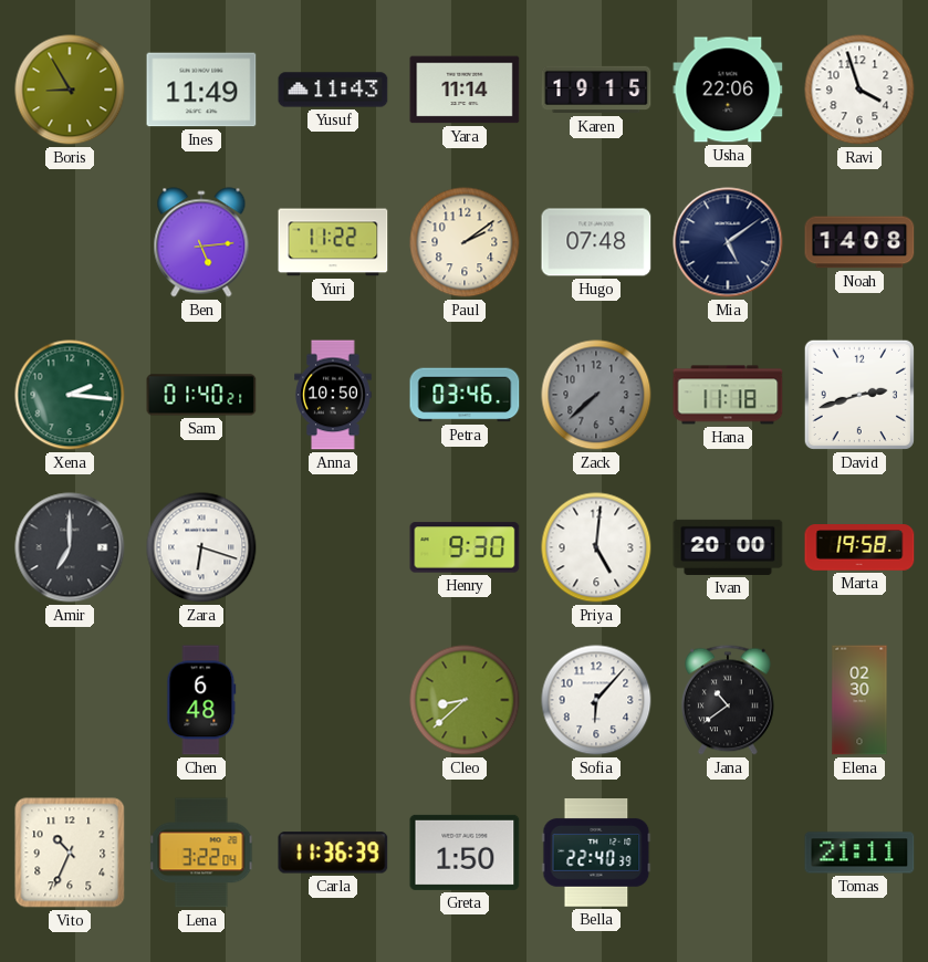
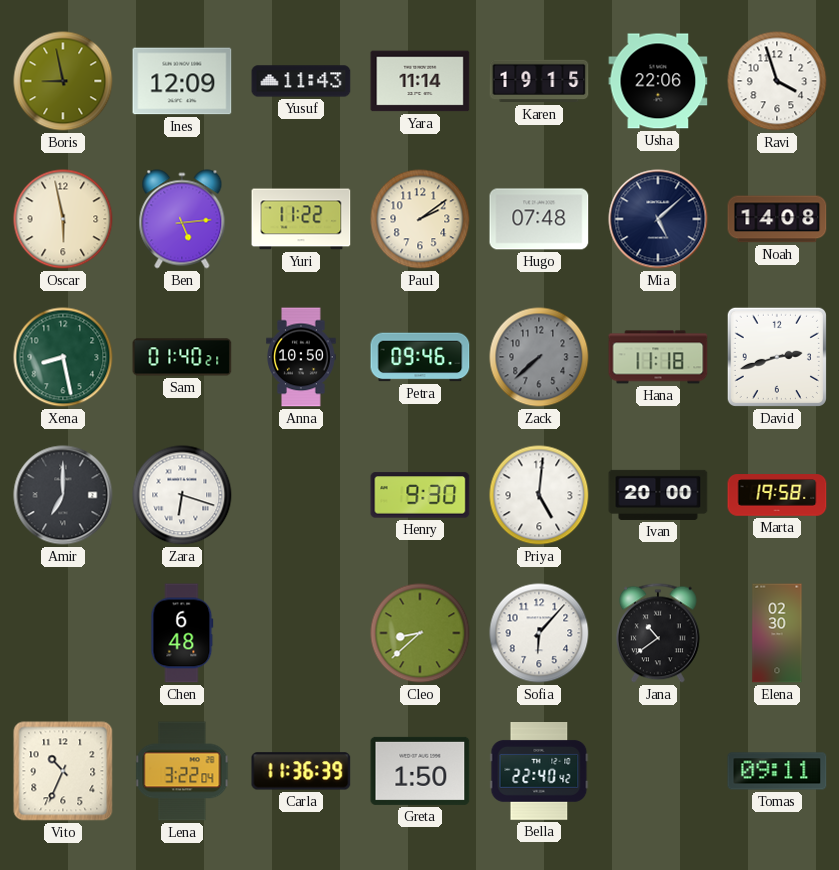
Boris: 8:55 -> 8:58
Ines: 11:49 -> 12:09
Oscar: none -> 5:58
Mia: 5:09 -> 5:08
Xena: 2:16 -> 8:28
Petra: 03:46 -> 09:46
Bella: 22:40:39 -> 22:40:42
Tomas: 21:11 -> 09:11
